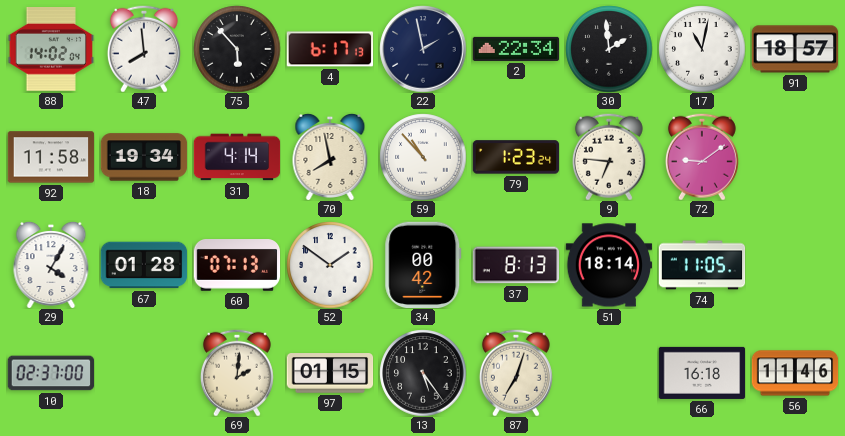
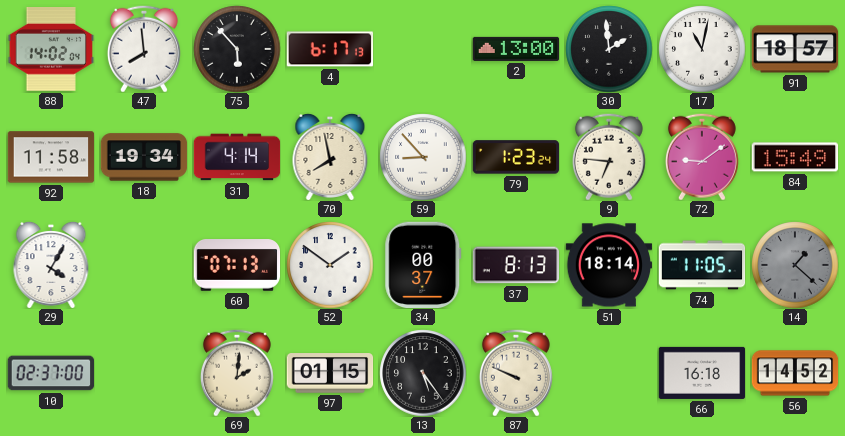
22: 1:58 -> none
2: 22:34 -> 13:00
59: 10:53 -> 8:53
84: none -> 15:49
67: 01:28 -> none
34: 00:42 -> 00:37
14: none -> 1:22
87: 7:03 -> 9:49
56: 11:46 -> 14:52
